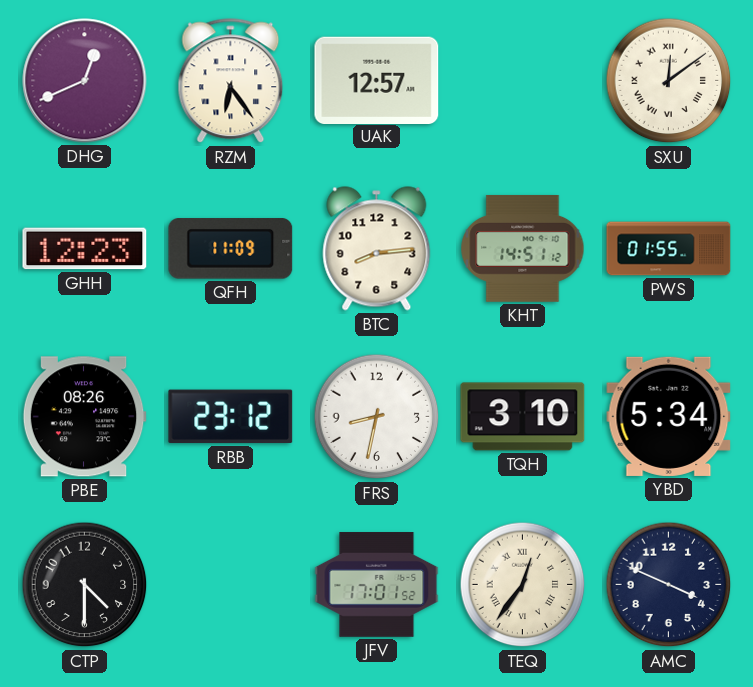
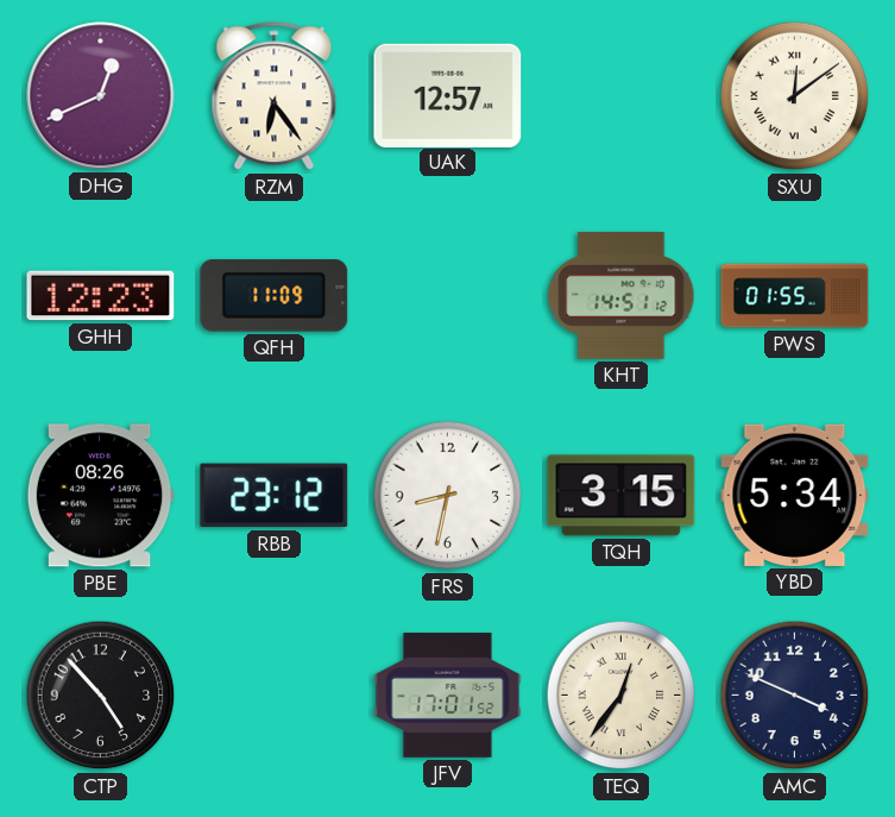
BTC: 8:14 -> none
TQH: 3:10 -> 3:15
CTP: 4:30 -> 4:53
